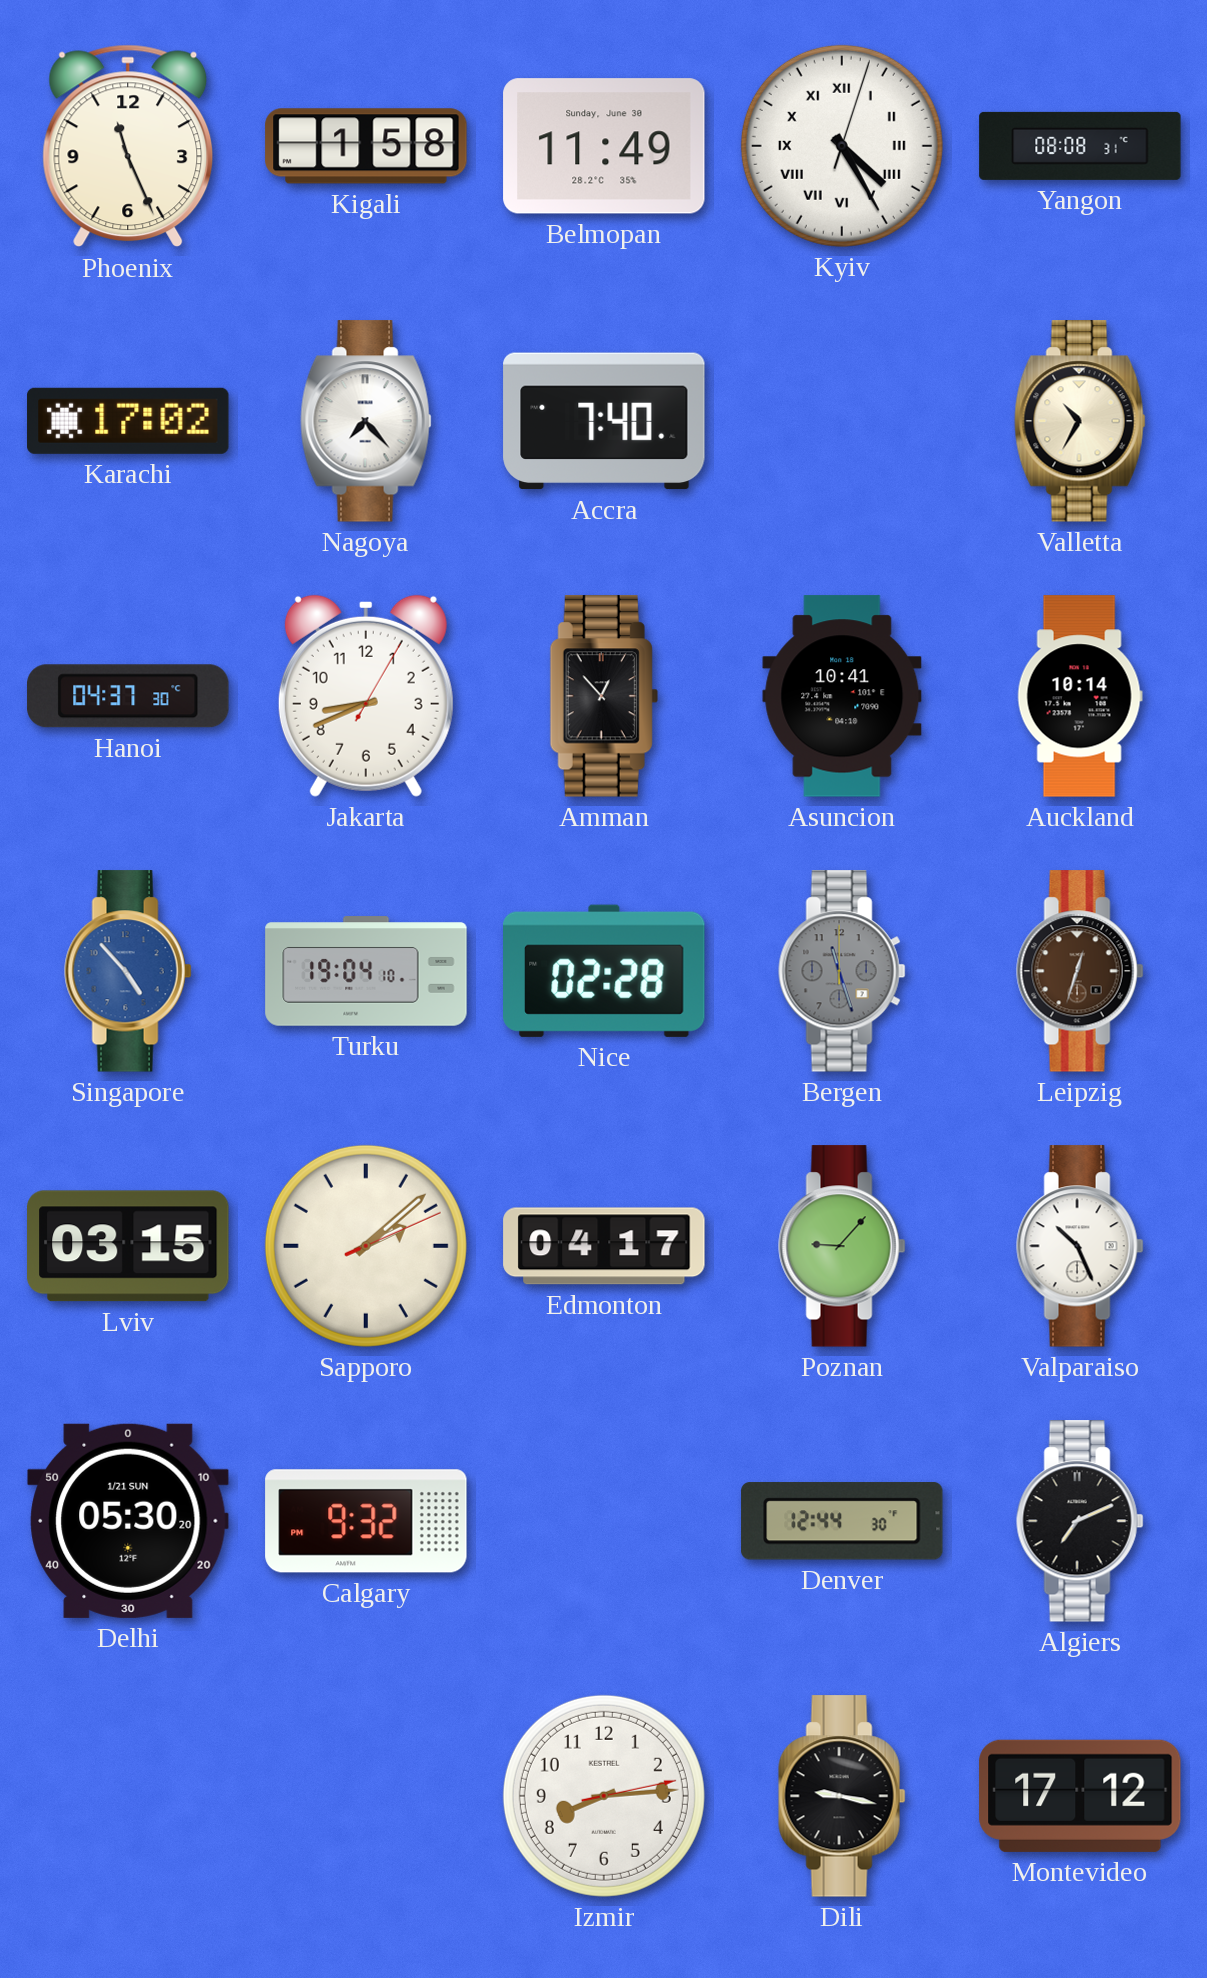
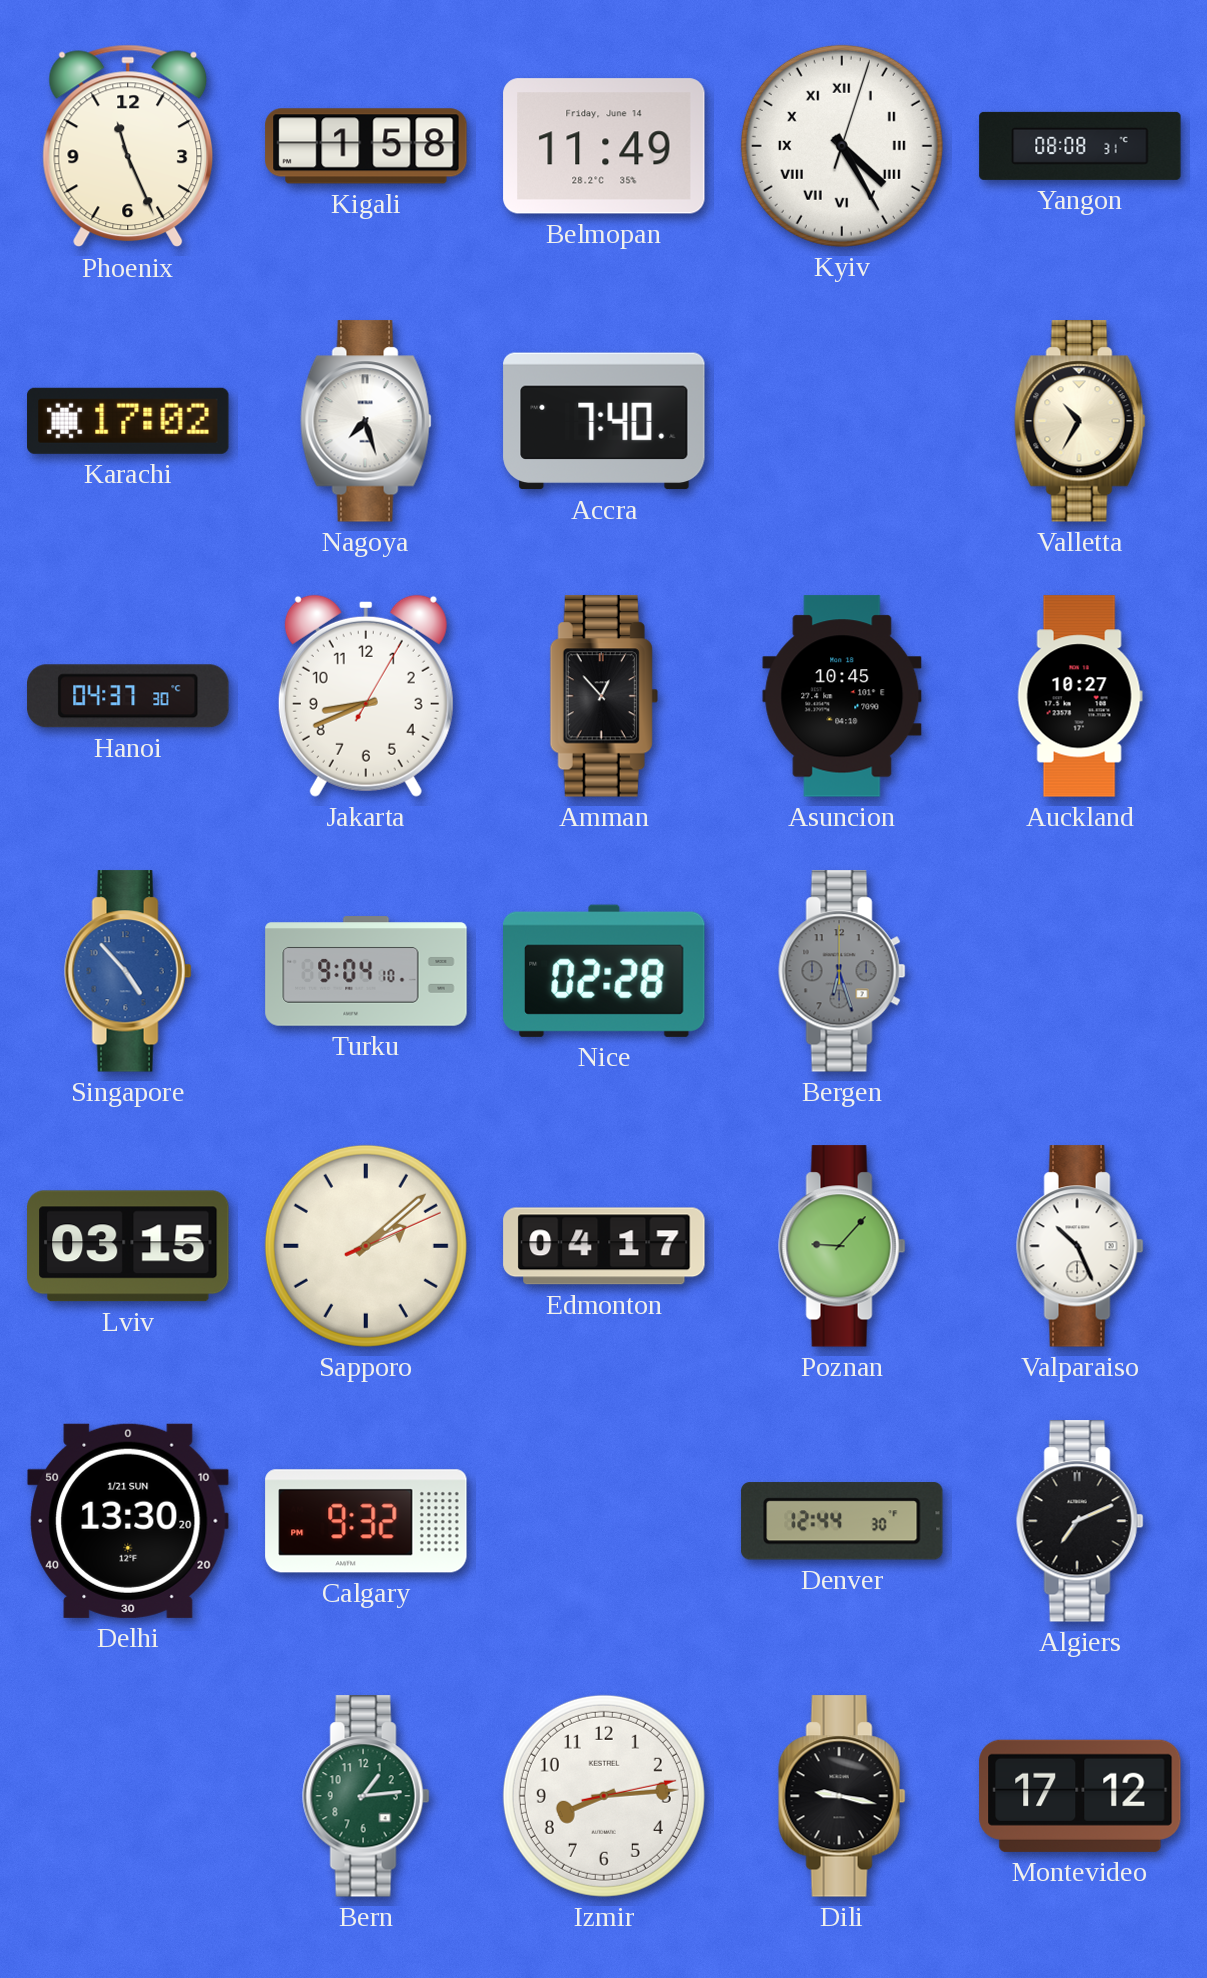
Belmopan date: Sunday, June 30 -> Friday, June 14
Nagoya: 7:23 -> 7:27
Asuncion: 10:41 -> 10:45
Auckland: 10:14 -> 10:27
Turku: 19:04 -> 9:04
Bergen: 11:27 -> 6:27
Leipzig: 12:33 -> none
Delhi: 05:30 -> 13:30
Bern: none -> 1:14
